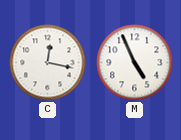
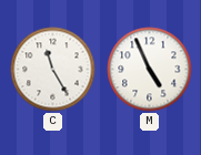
C: 12:17 -> 11:25
